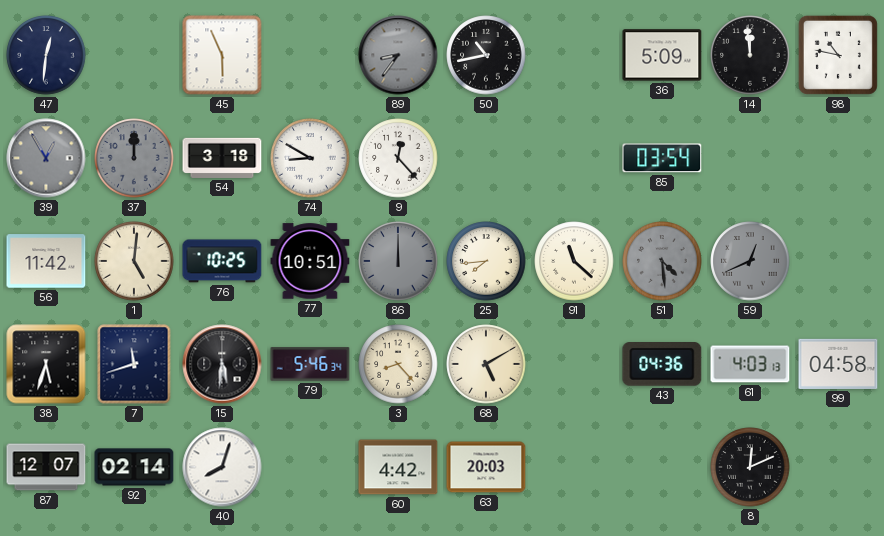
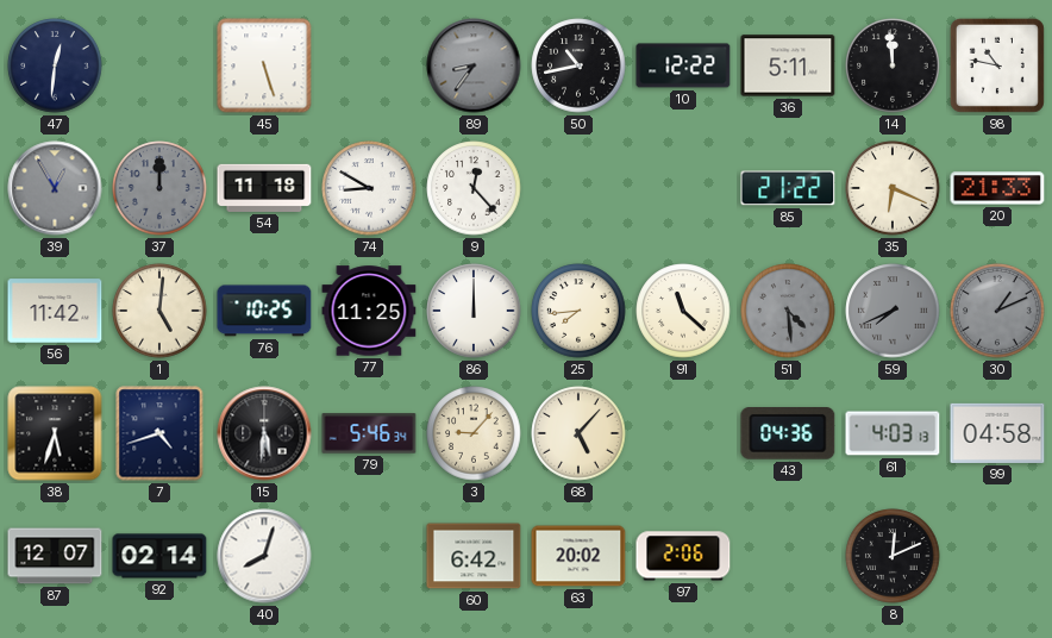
45: 5:56 -> 5:27
10: none -> 12:22
36: 5:09 -> 5:11
54: 3:18 -> 11:18
85: 03:54 -> 21:22
35: none -> 6:19
20: none -> 21:33
77: 10:51 -> 11:25
86 dial: grey -> white
59: 12:41 -> 7:41
30: none -> 1:11
7: 11:42 -> 4:42
3: 8:23 -> 9:07
68: 5:10 -> 5:07
60: 4:42 -> 6:42
63: 20:03 -> 20:02
97: none -> 2:06
